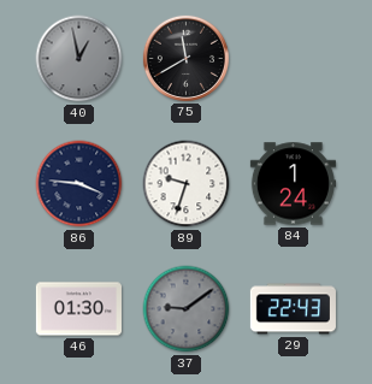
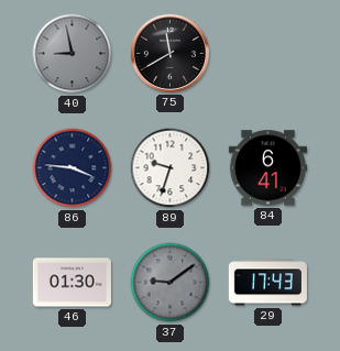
40: 12:58 -> 8:58
84: 1:24 -> 6:41
29: 22:43 -> 17:43
